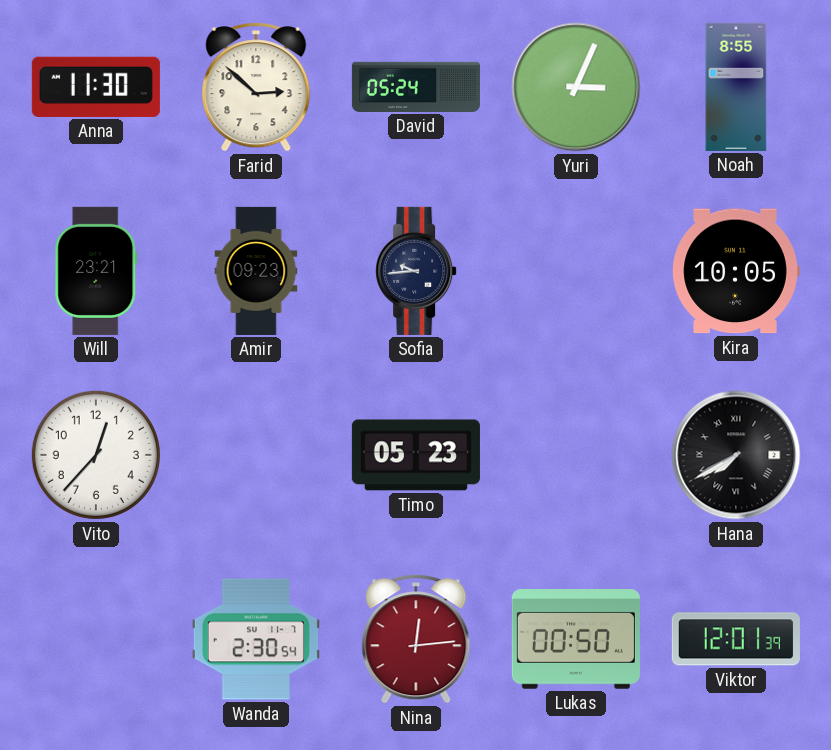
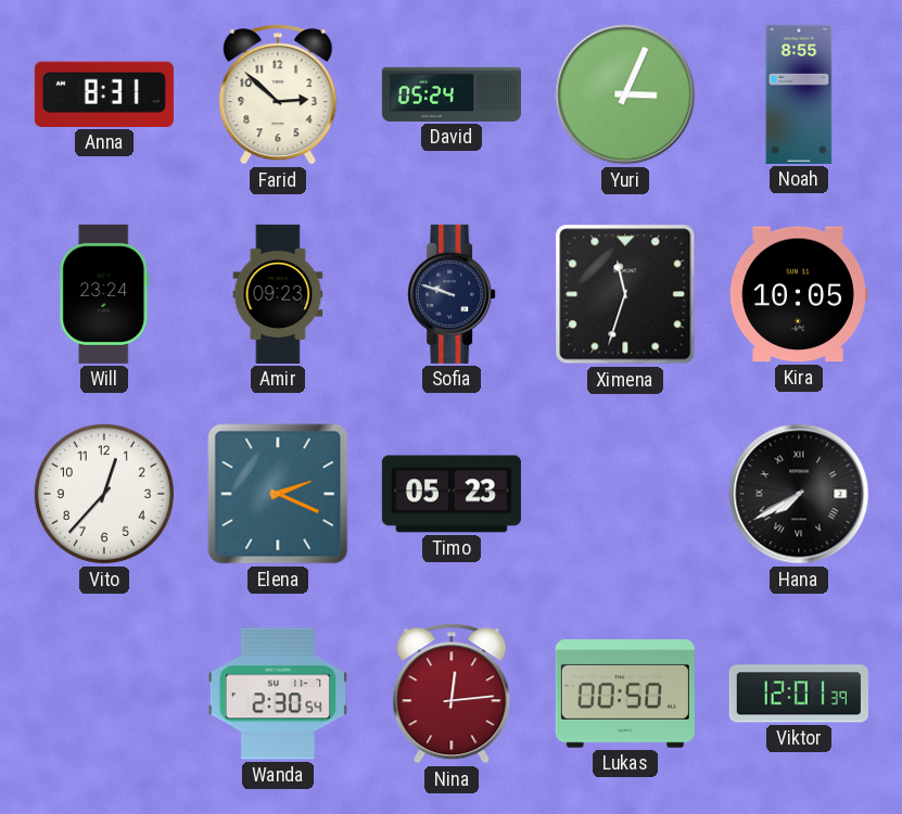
Anna: 11:30 -> 8:31
Will: 23:21 -> 23:24
Sofia: 9:44 -> 9:48
Ximena: none -> 11:33
Elena: none -> 2:19
